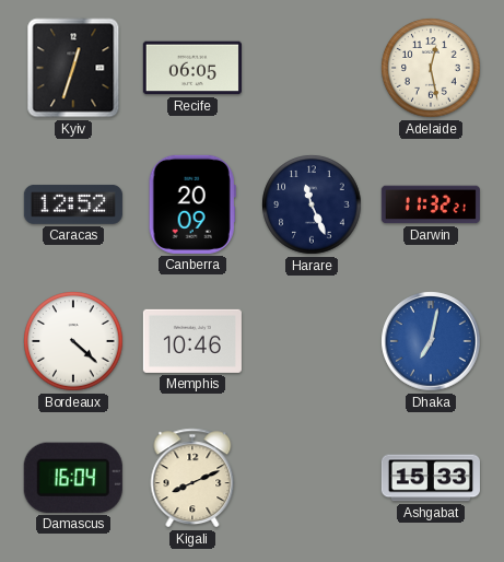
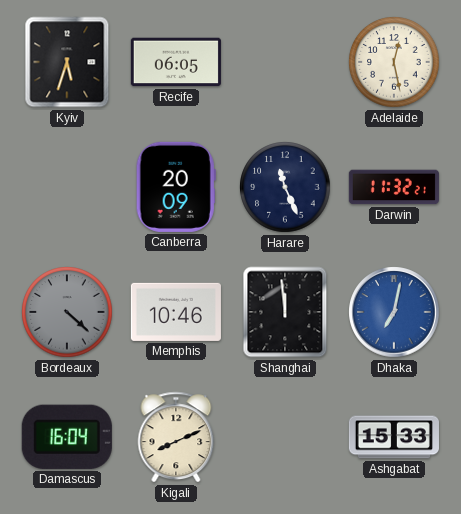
Kyiv: 12:33 -> 5:33
Caracas: 12:52 -> none
Bordeaux dial: white -> grey
Shanghai: none -> 11:59
